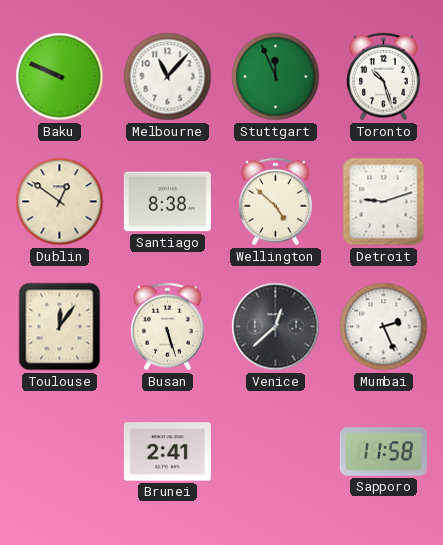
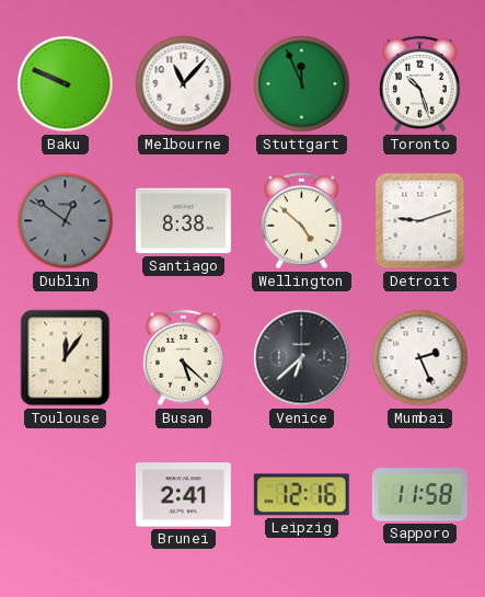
Dublin dial: cream -> grey
Busan: 5:27 -> 5:22
Venice: 12:38 -> 6:38
Leipzig: none -> 12:16
